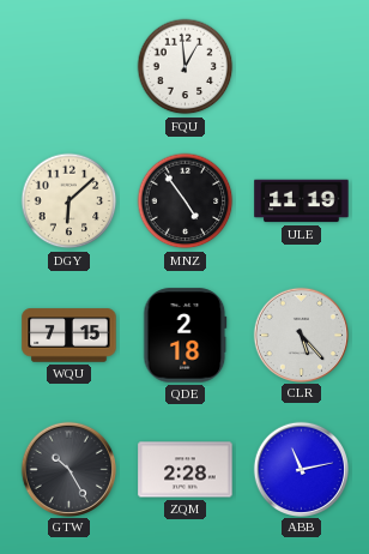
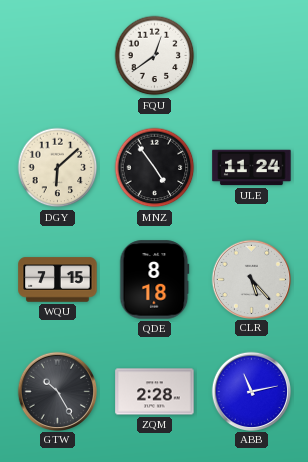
FQU: 12:59 -> 12:39
ULE: 11:19 -> 11:24
QDE: 2:18 -> 8:18
